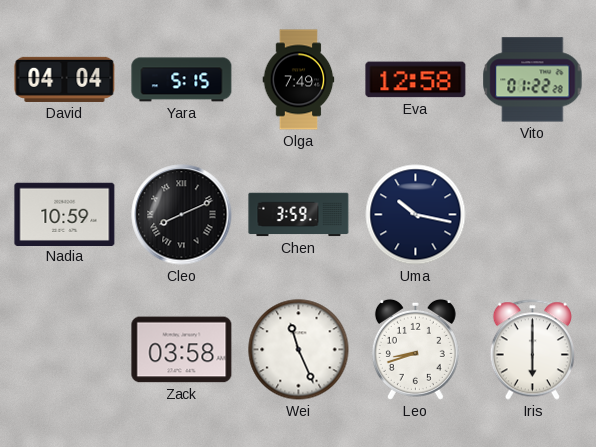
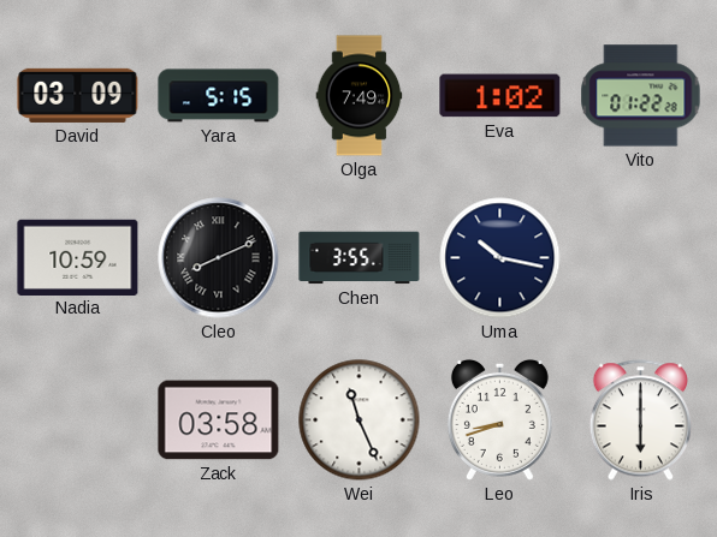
David: 04:04 -> 03:09
Eva: 12:58 -> 1:02
Chen: 3:59 -> 3:55
